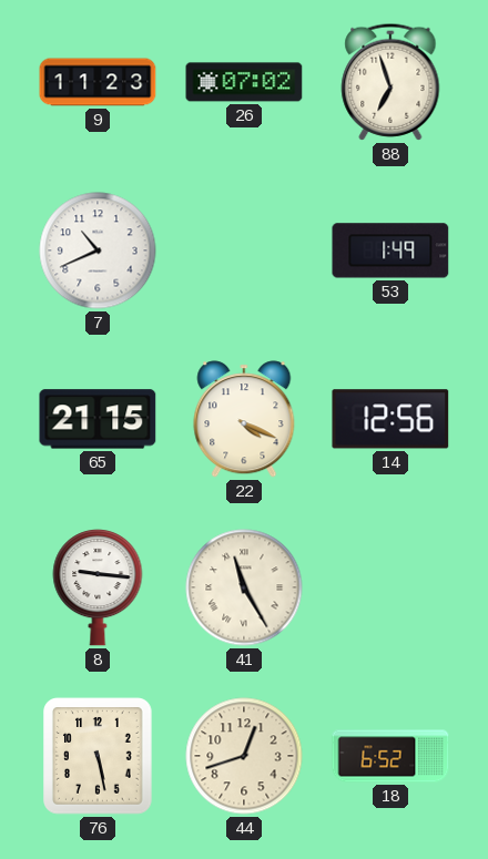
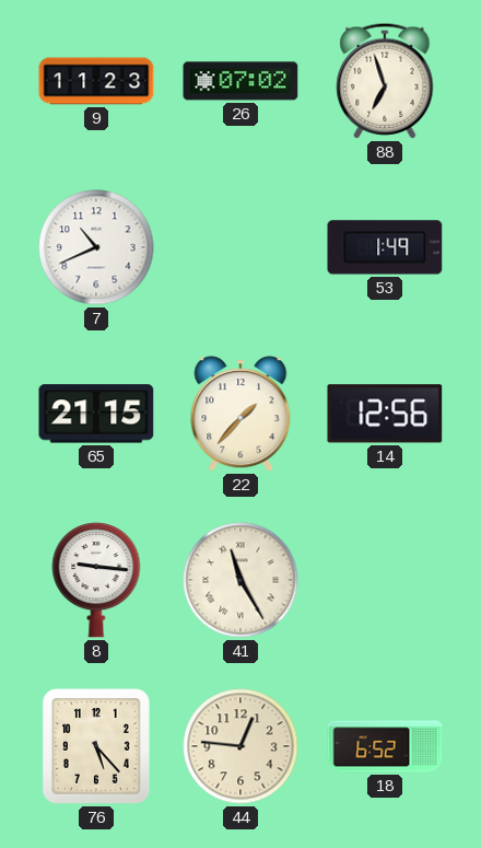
22: 4:19 -> 1:37
76: 5:28 -> 5:23
44: 12:42 -> 12:46
